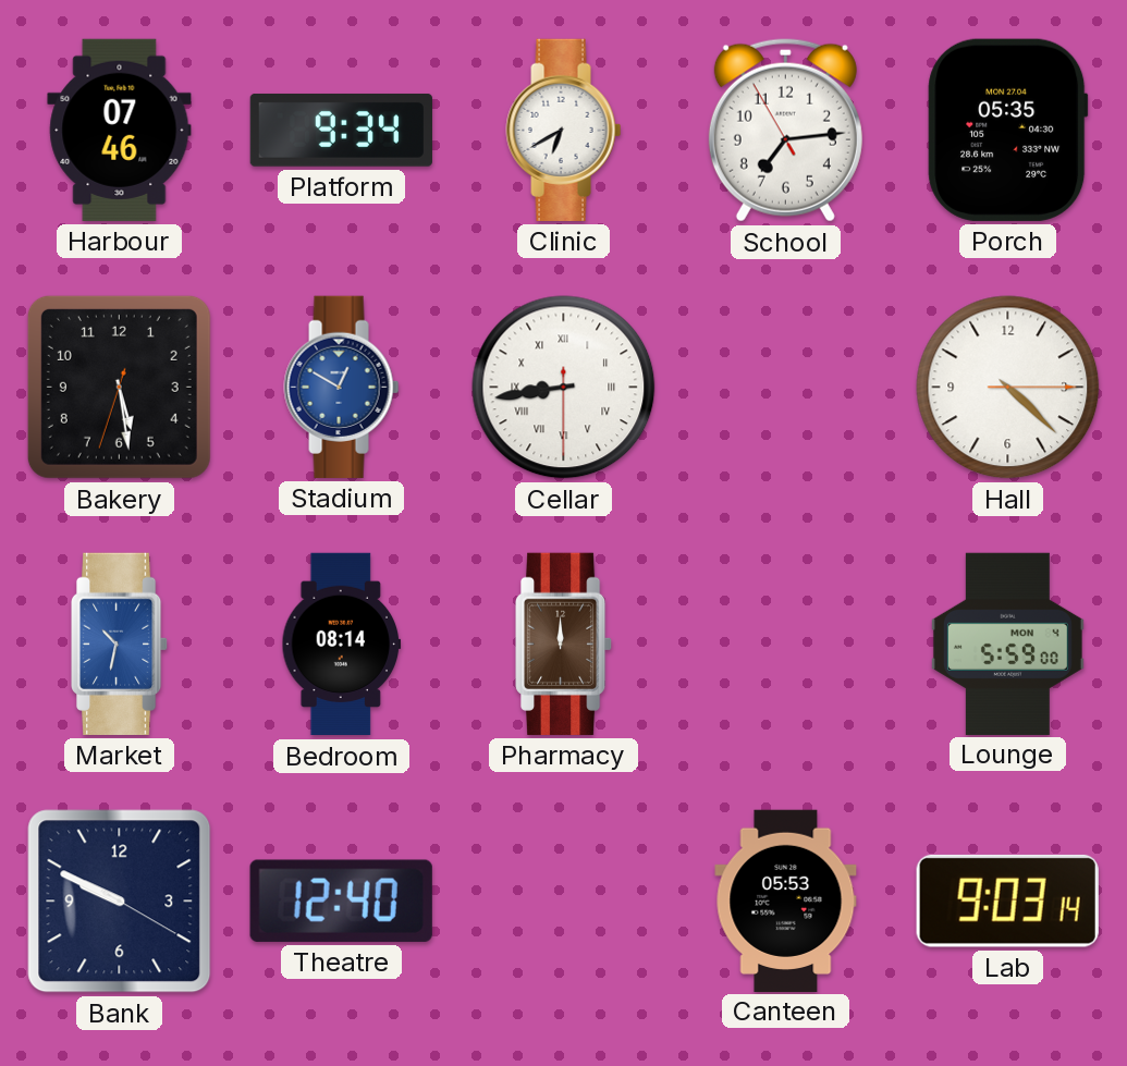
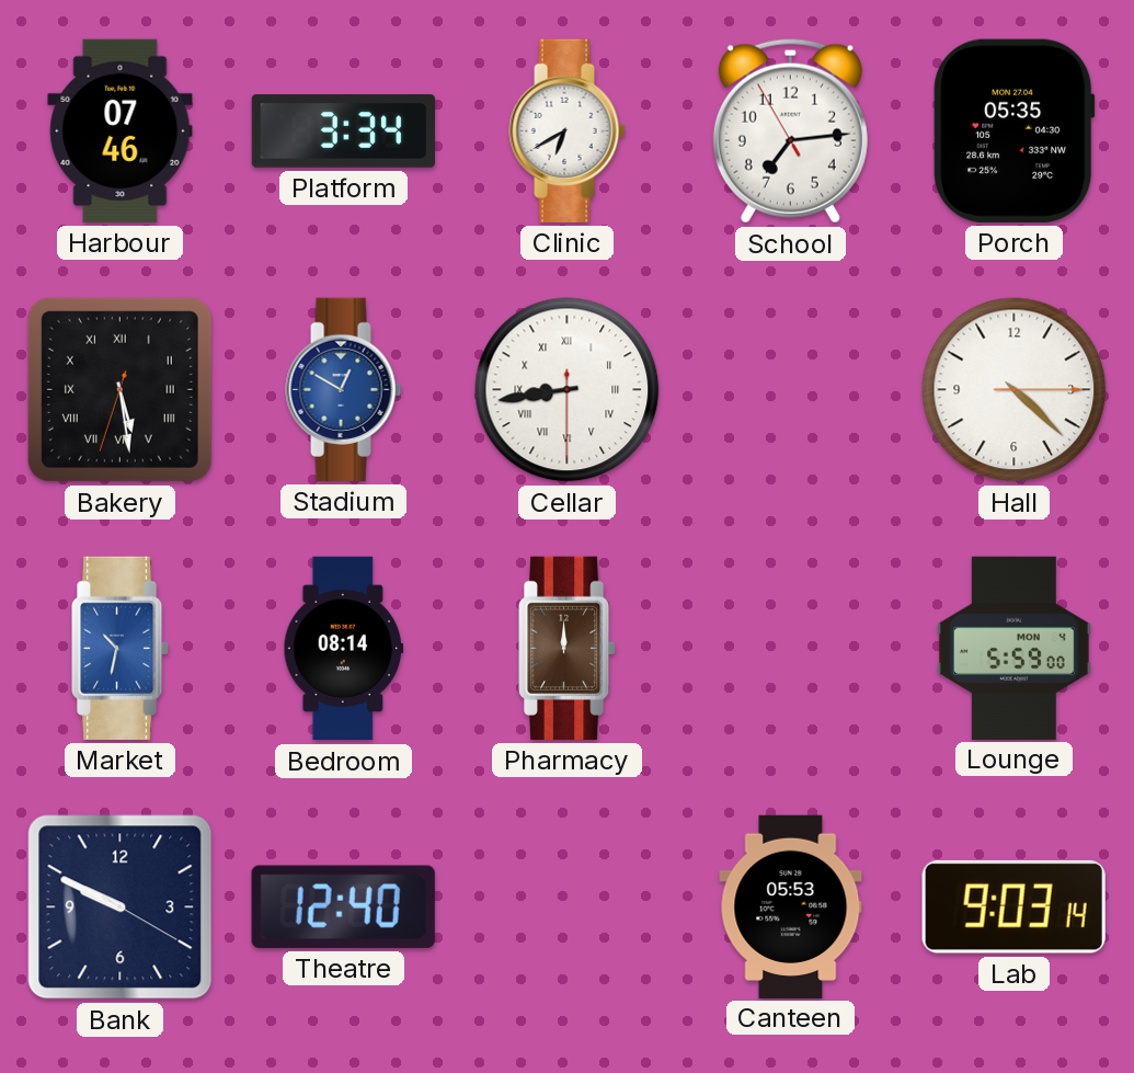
Platform: 9:34 -> 3:34
Bakery numerals: Arabic -> Roman
